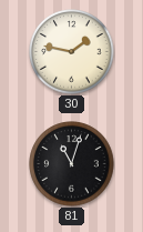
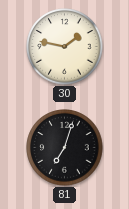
81: 11:03 -> 7:03
